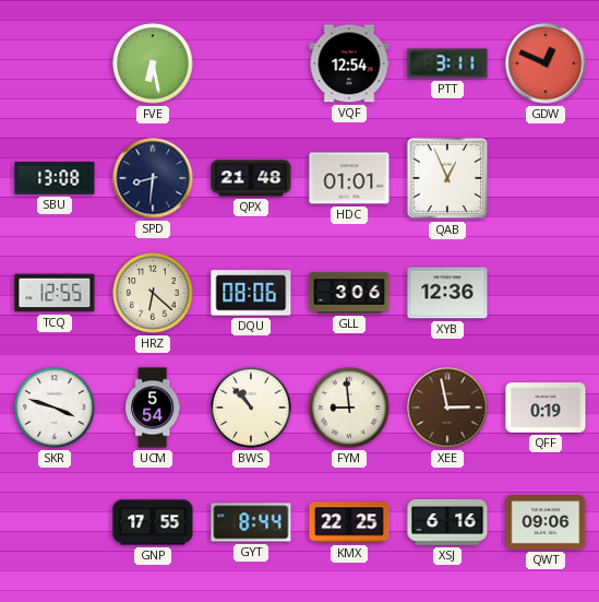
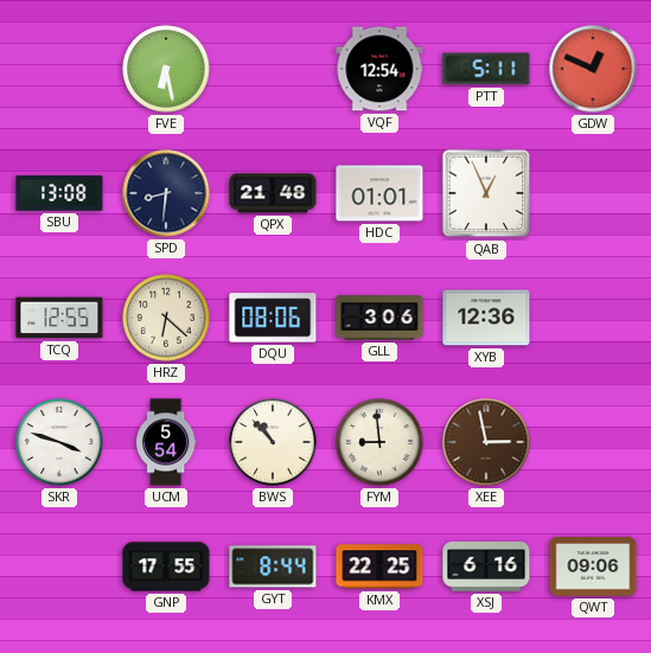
PTT: 3:11 -> 5:11
QFF: 0:19 -> none
